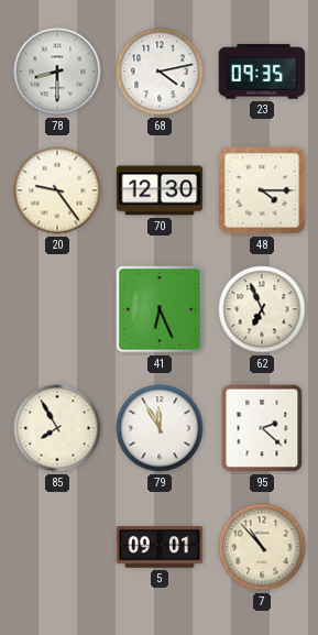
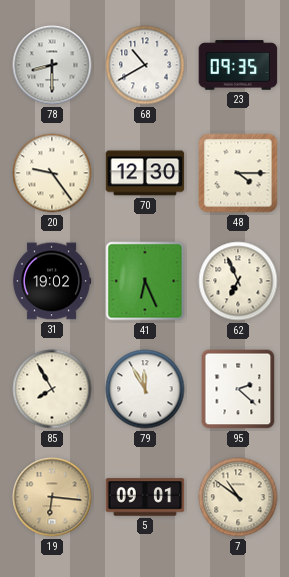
68: 4:13 -> 10:40
31: none -> 19:02
19: none -> 6:16
7: 10:53 -> 10:51
